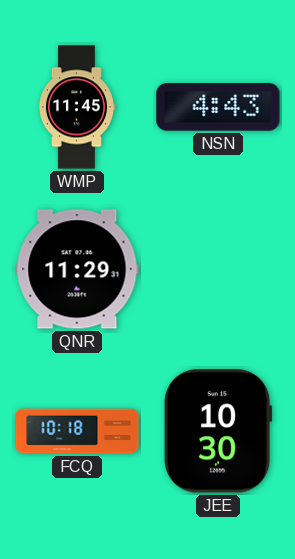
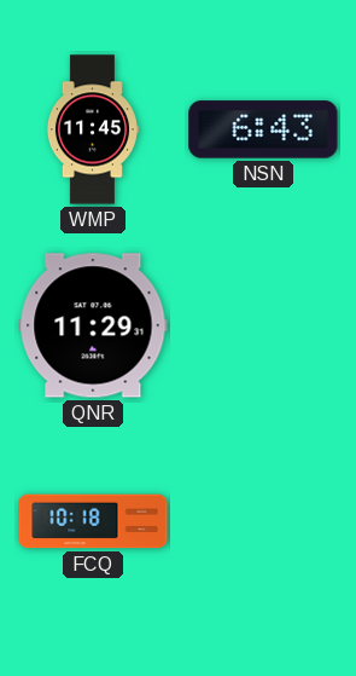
NSN: 4:43 -> 6:43
JEE: 10:30 -> none
